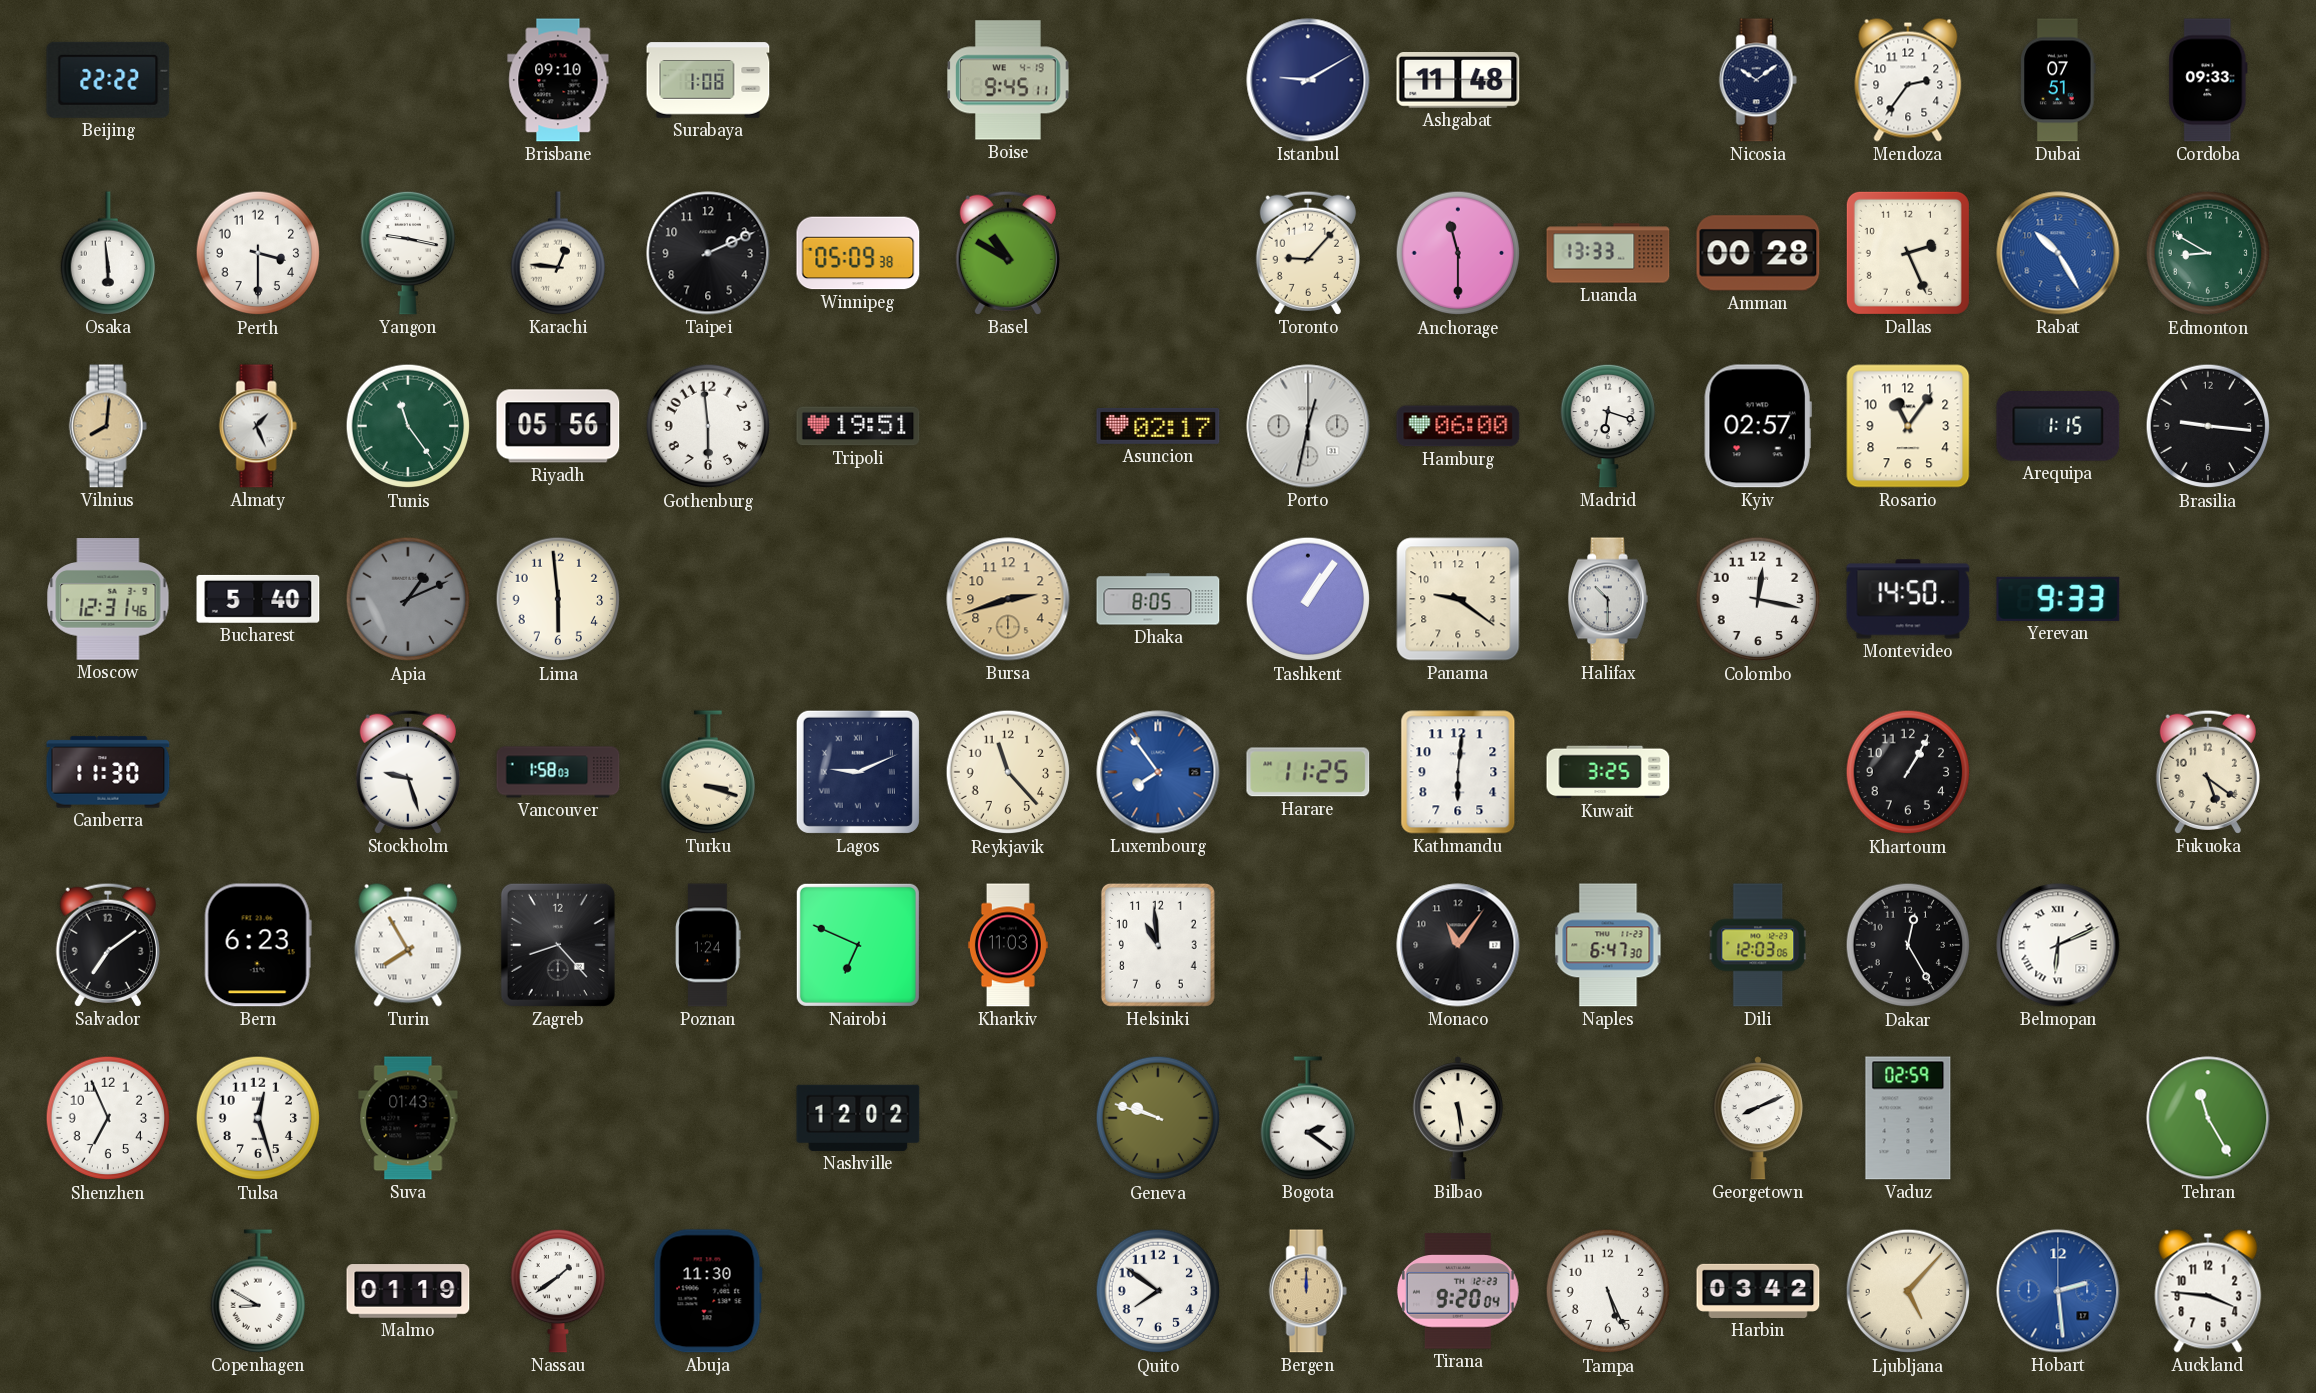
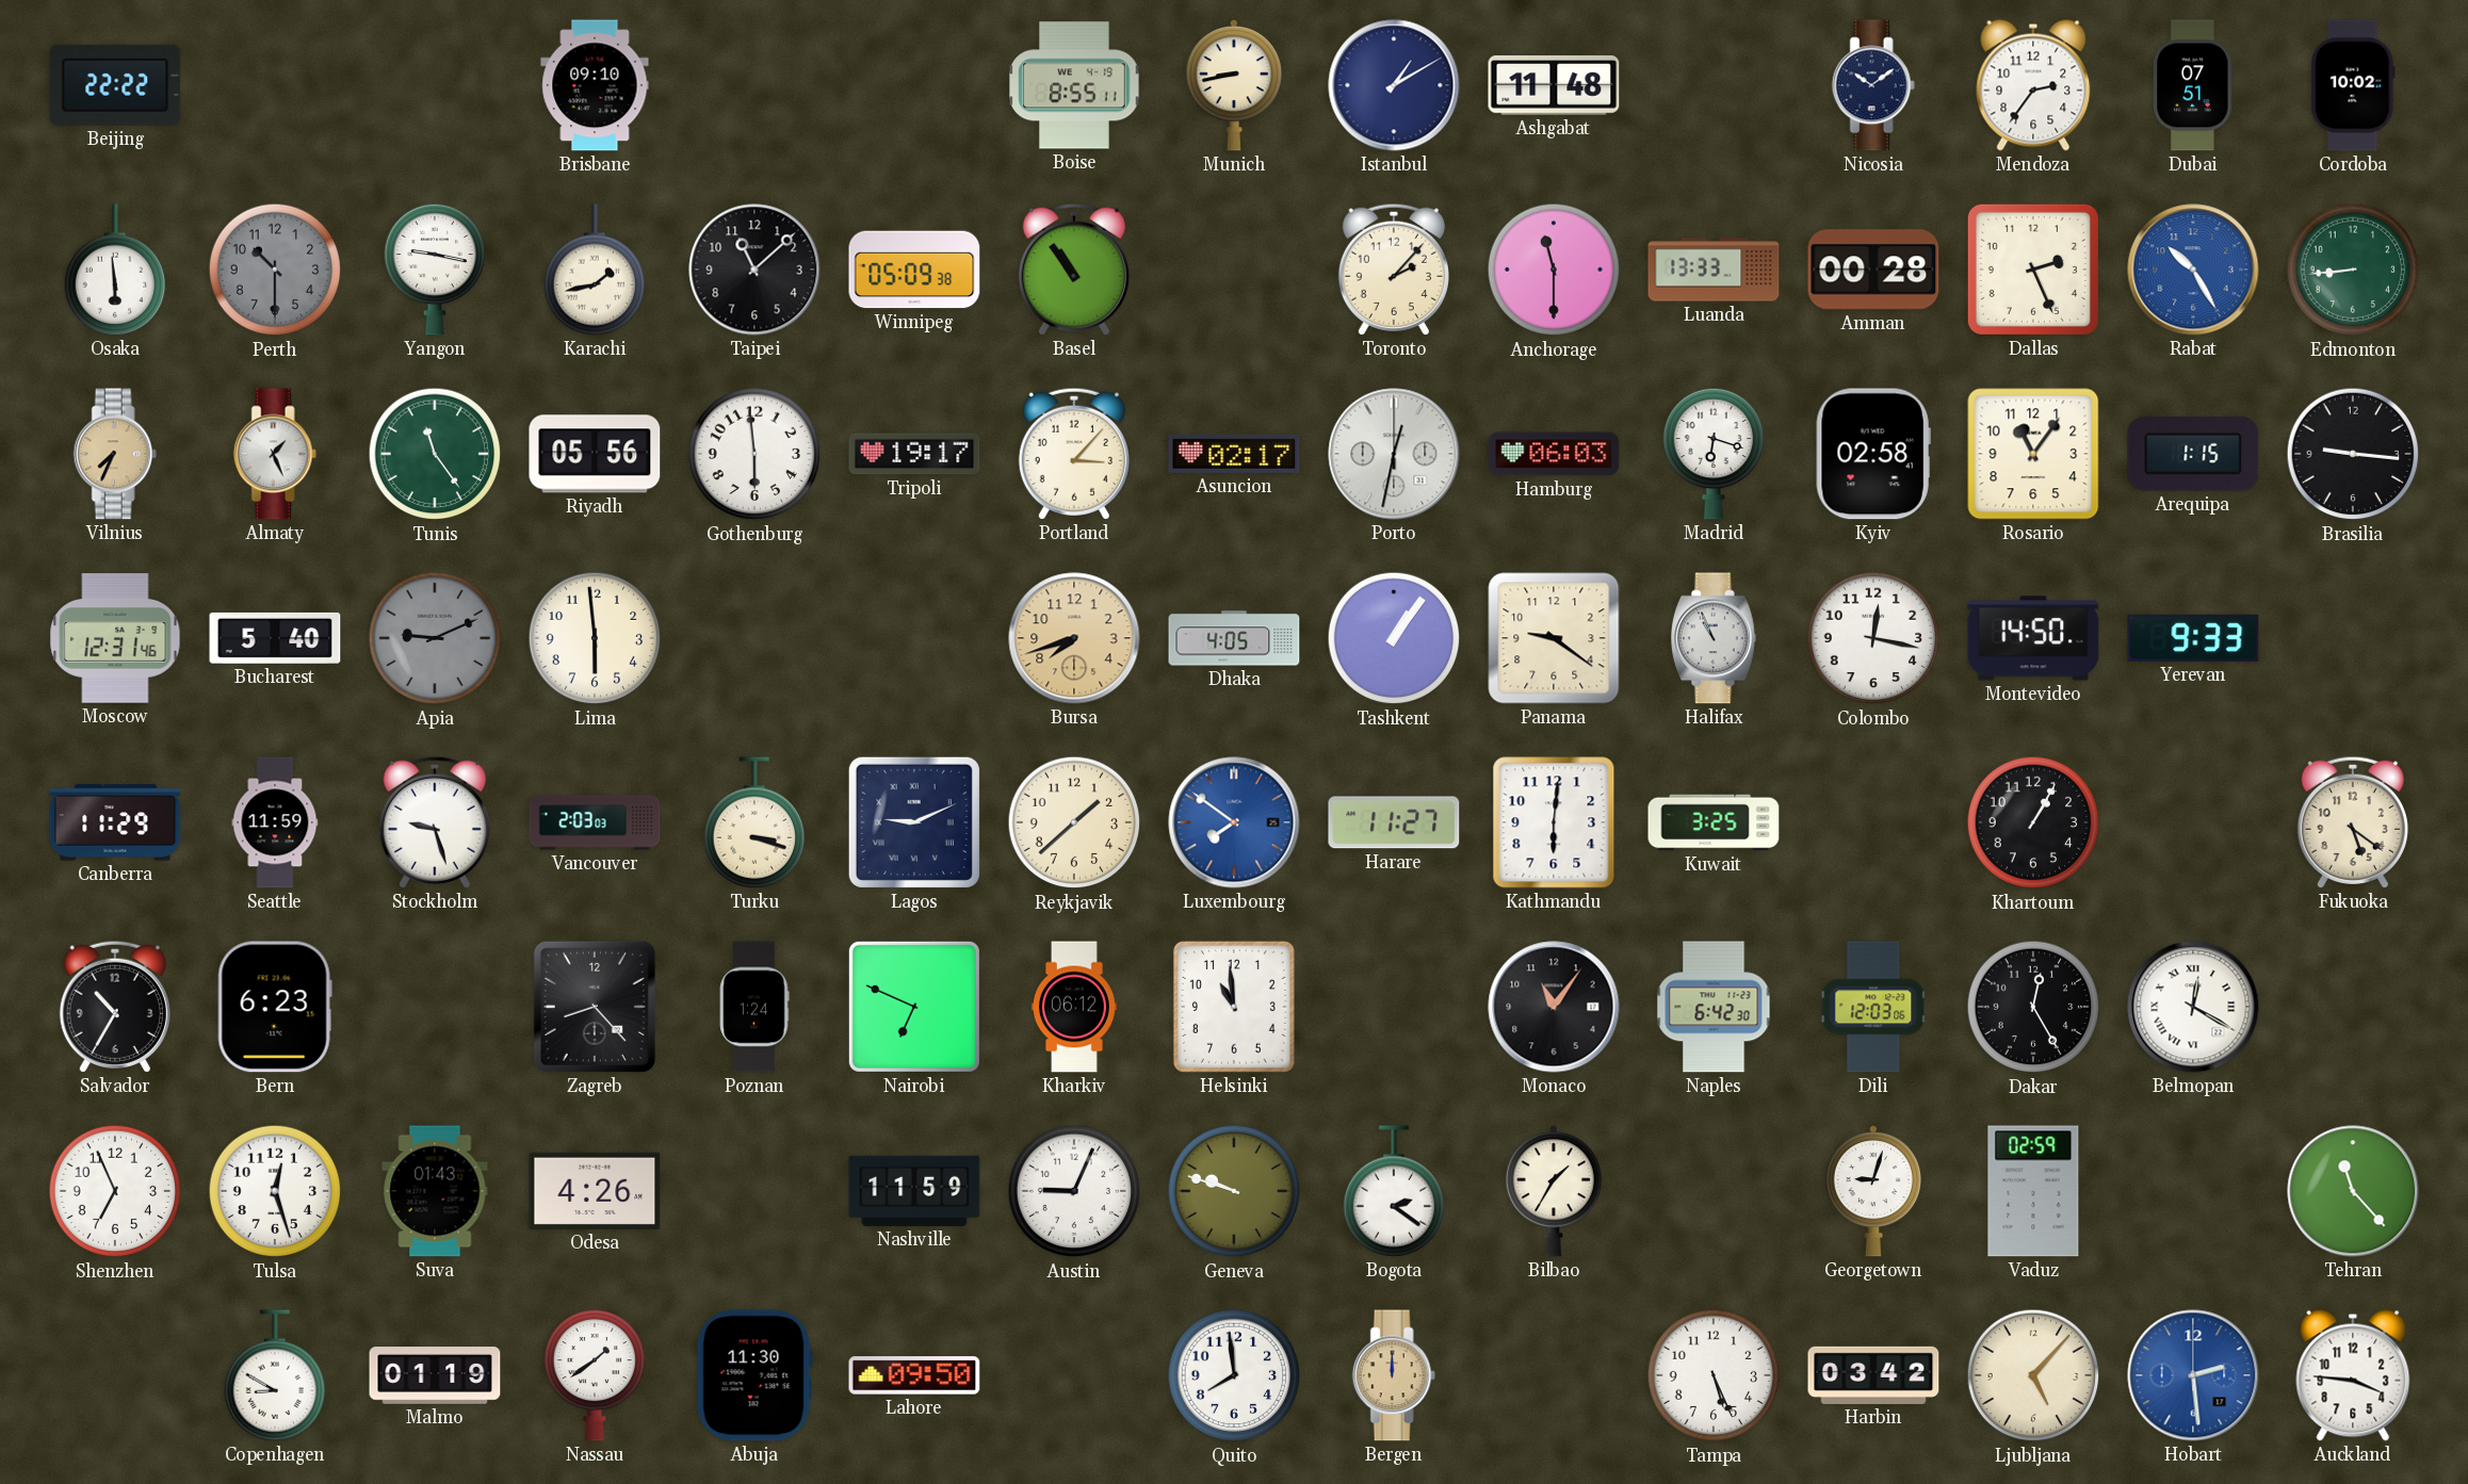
Surabaya: 1:08 -> none
Boise: 9:45 -> 8:55
Munich: none -> 8:43
Istanbul: 9:10 -> 1:10
Cordoba: 09:33 -> 10:02
Perth: 3:30 -> 10:30
Perth dial: white -> grey
Karachi: 12:46 -> 1:43
Taipei: 2:11 -> 11:08
Basel: 10:50 -> 10:54
Toronto: 9:07 -> 2:07
Edmonton: 8:50 -> 8:44
Vilnius: 8:01 -> 7:34
Tripoli: 19:51 -> 19:17
Portland: none -> 3:07
Hamburg: 06:00 -> 06:03
Kyiv: 02:57 -> 02:58
Apia: 1:11 -> 9:11
Bursa: 2:42 -> 7:42
Dhaka: 8:05 -> 4:05
Halifax: 10:30 -> 10:56
Canberra: 11:30 -> 11:29
Seattle: none -> 11:59
Vancouver: 1:58 -> 2:03
Reykjavik: 11:23 -> 1:38
Luxembourg: 7:54 -> 7:51
Harare: 11:25 -> 11:27
Salvador: 7:09 -> 10:35
Turin: 7:55 -> none
Kharkiv: 11:03 -> 06:12
Naples: 6:47 -> 6:42
Belmopan: 6:11 -> 12:20
Odesa: none -> 4:26
Nashville: 12:02 -> 11:59
Austin: none -> 9:04
Bilbao: 5:29 -> 1:35
Georgetown: 8:11 -> 9:03
Tehran: 11:25 -> 11:23
Lahore: none -> 09:50
Quito: 7:51 -> 7:59
Tirana: 9:20 -> none
